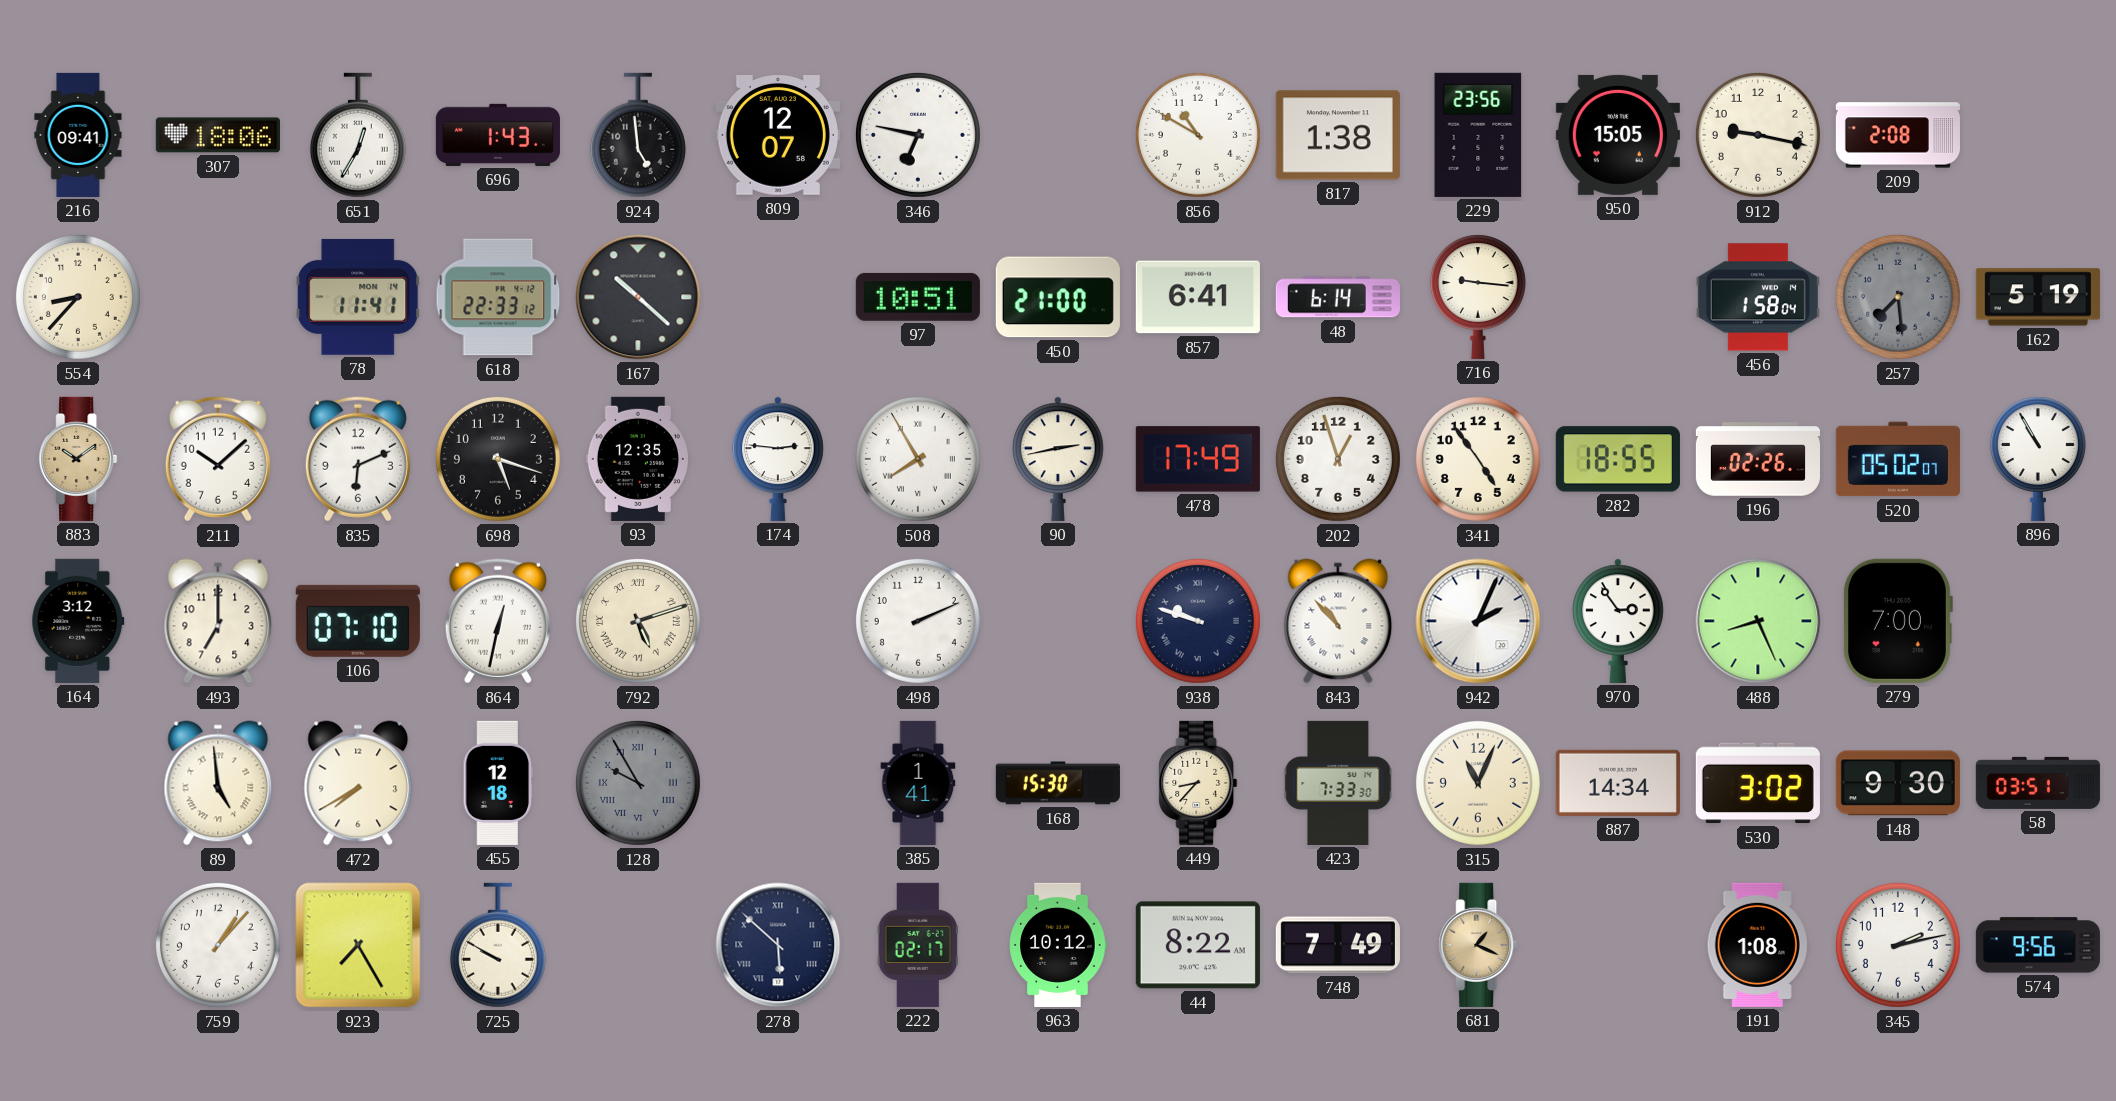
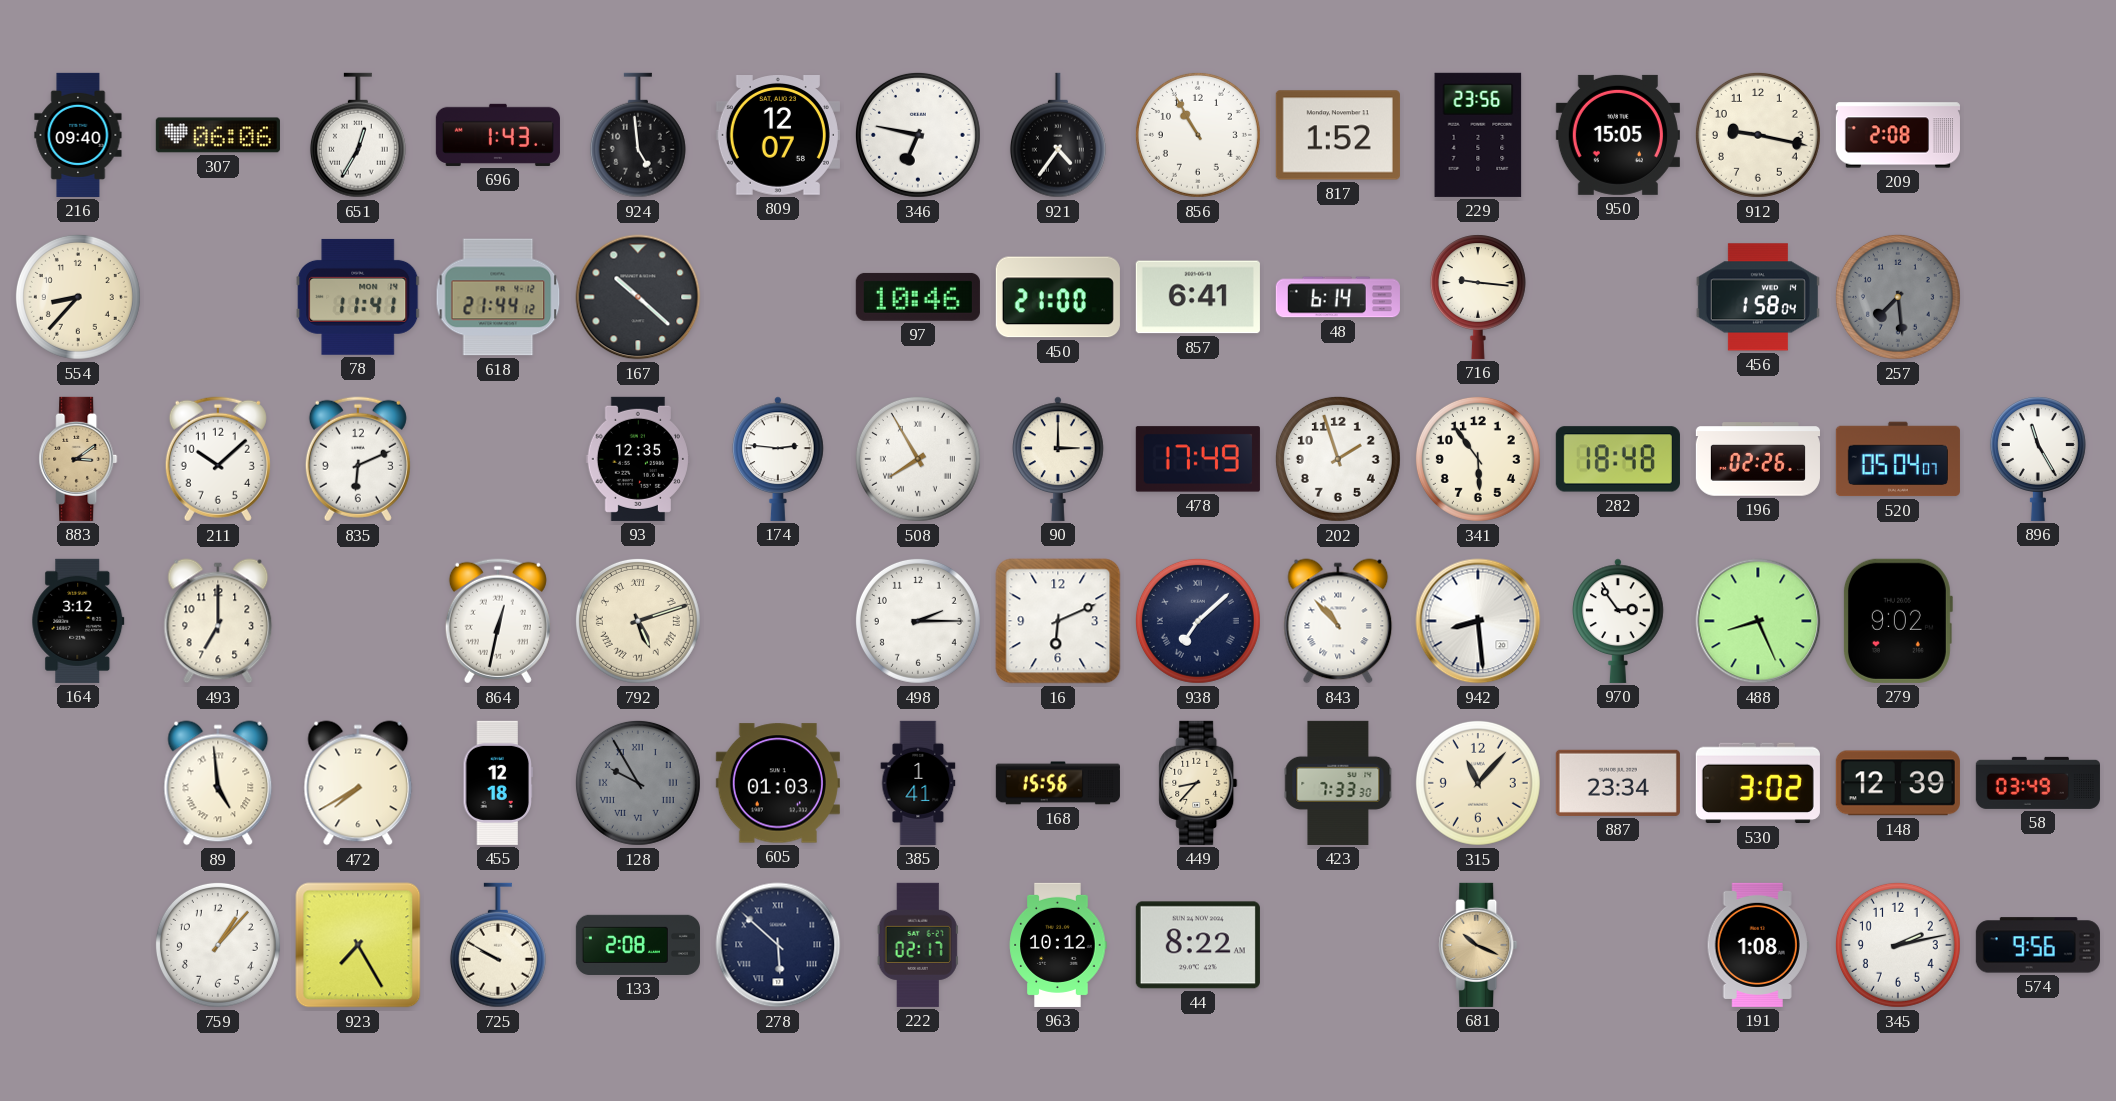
216: 09:41 -> 09:40
307: 18:06 -> 06:06
921: none -> 4:36
856: 10:50 -> 10:55
817: 1:38 -> 1:52
618: 22:33 -> 21:44
97: 10:51 -> 10:46
162: 5:19 -> none
883: 10:09 -> 3:09
698: 5:18 -> none
90: 2:43 -> 3:00
202: 12:57 -> 1:57
341: 4:54 -> 5:54
282: 18:55 -> 18:48
520: 05:02 -> 05:04
896: 10:55 -> 11:25
106: 07:10 -> none
498: 2:11 -> 2:15
16: none -> 6:11
938: 9:48 -> 7:08
942: 2:04 -> 8:29
279: 7:00 -> 9:02
605: none -> 01:03
168: 15:30 -> 15:56
315: 11:04 -> 11:07
887: 14:34 -> 23:34
148: 9:30 -> 12:39
58: 03:51 -> 03:49
133: none -> 2:08
748: 7:49 -> none
681: 1:19 -> 10:19
